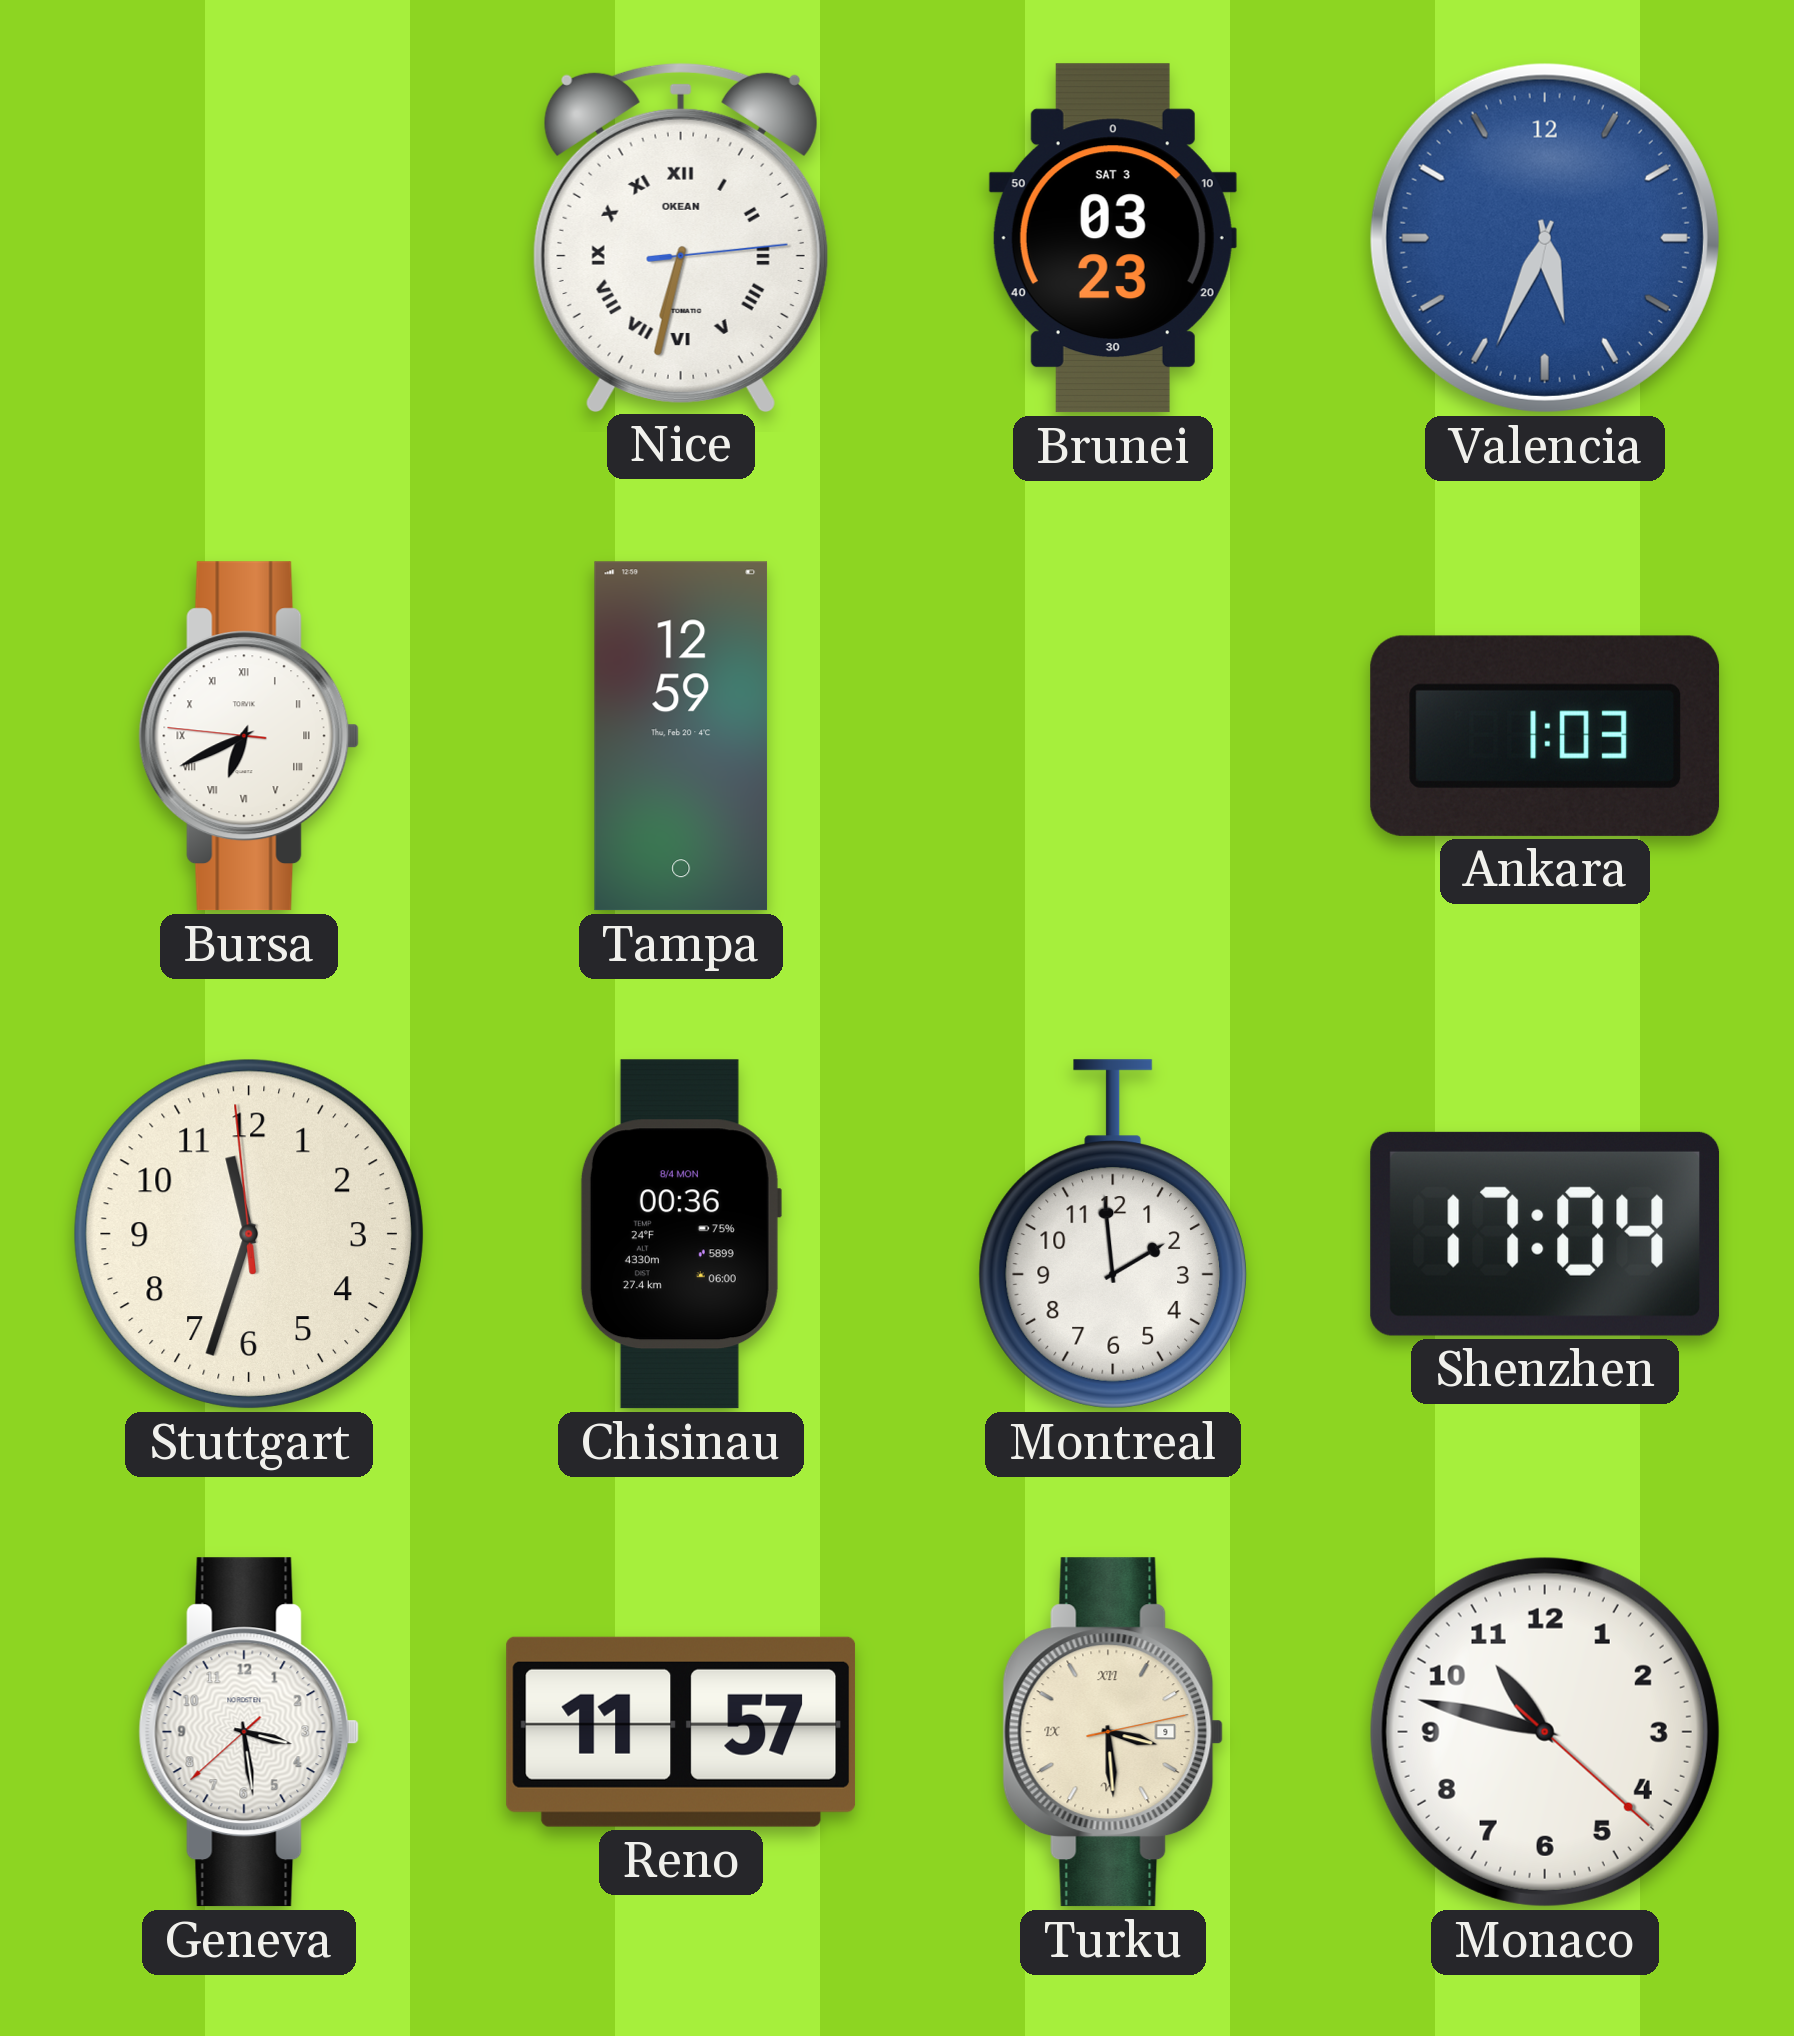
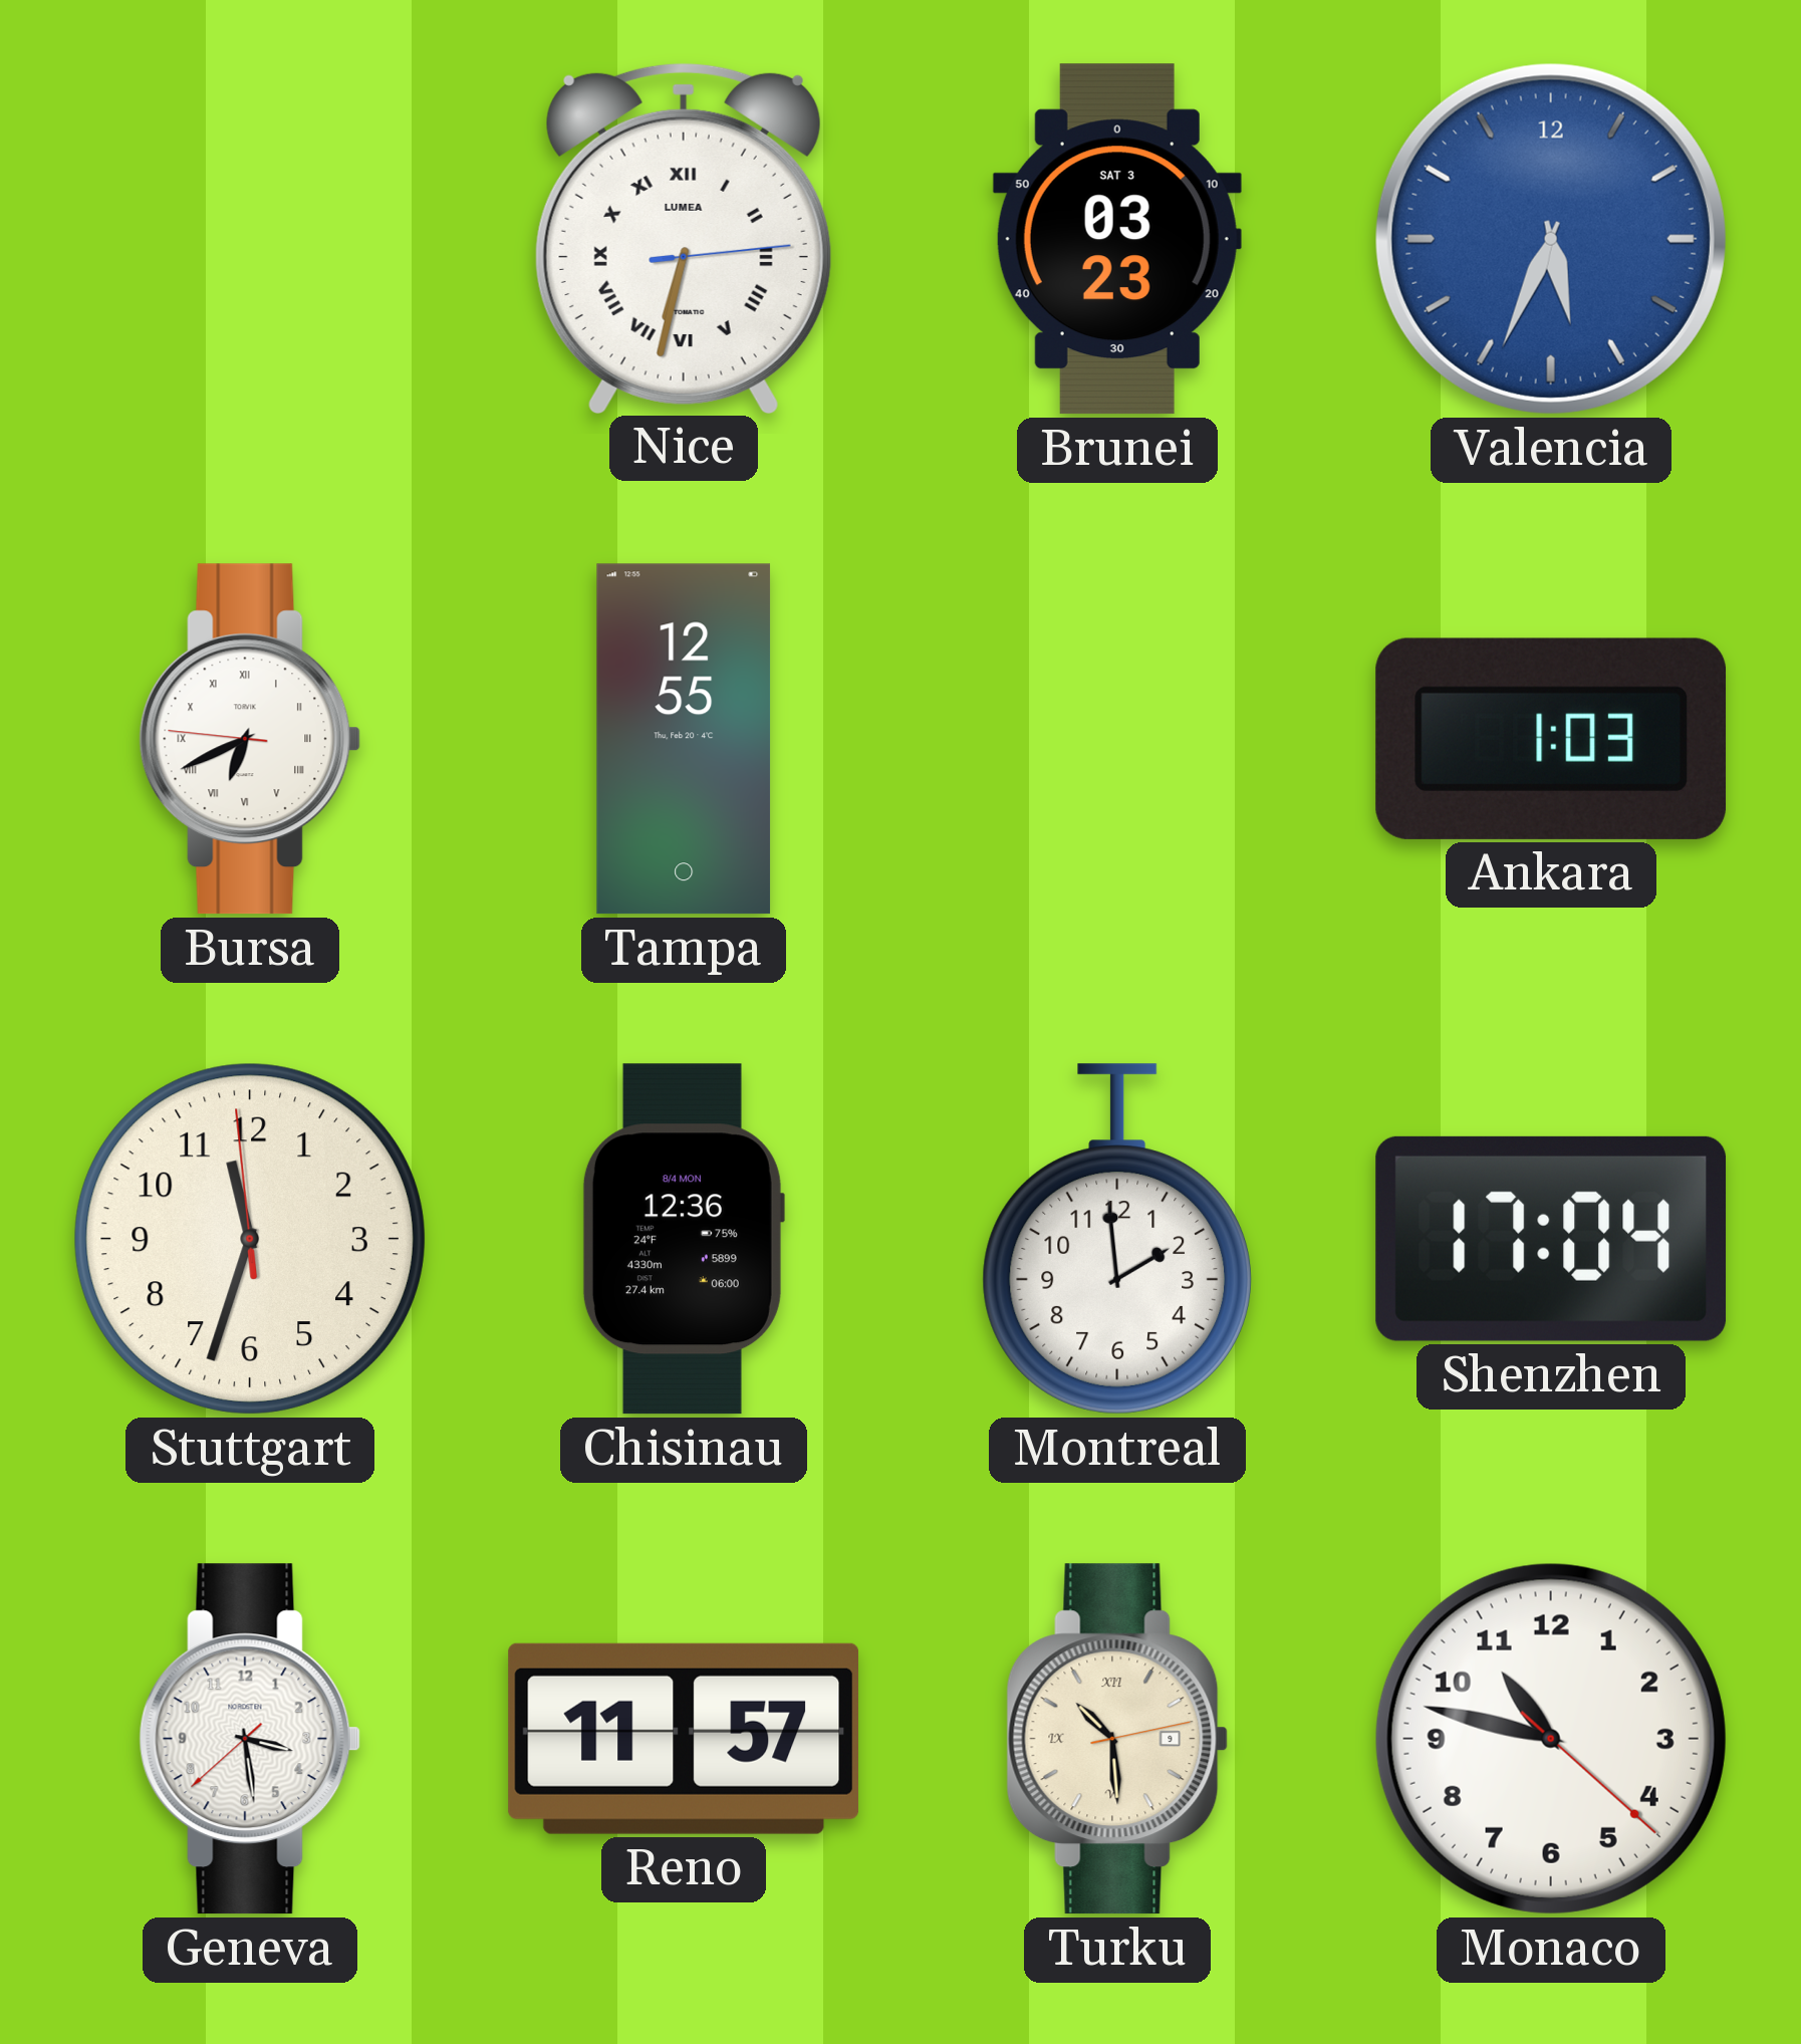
Nice brand: OKEAN -> LUMEA
Tampa: 12:59 -> 12:55
Chisinau: 00:36 -> 12:36
Turku: 3:29 -> 10:29
